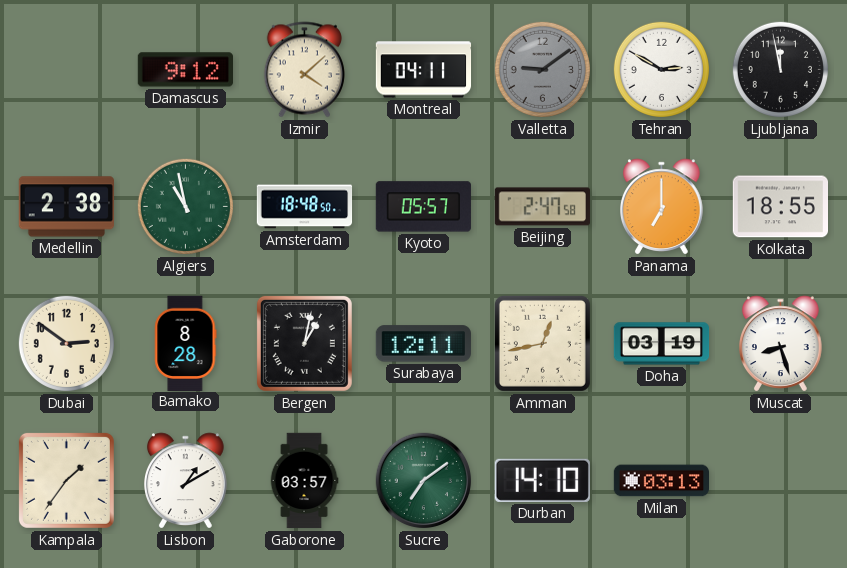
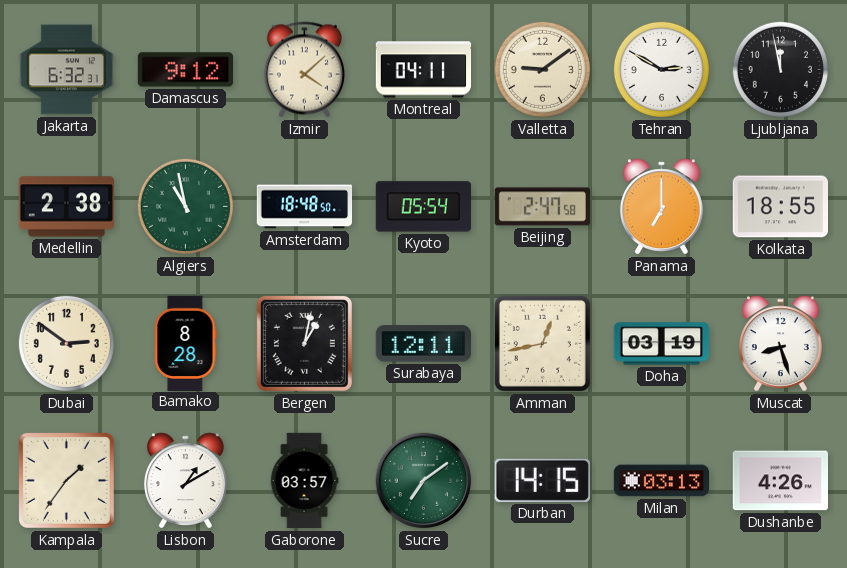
Jakarta: none -> 6:32
Valletta dial: grey -> cream
Kyoto: 05:57 -> 05:54
Durban: 14:10 -> 14:15
Dushanbe: none -> 4:26
